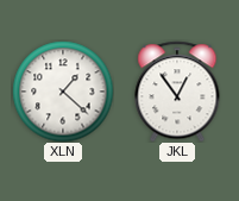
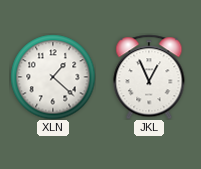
JKL: 12:54 -> 12:56
